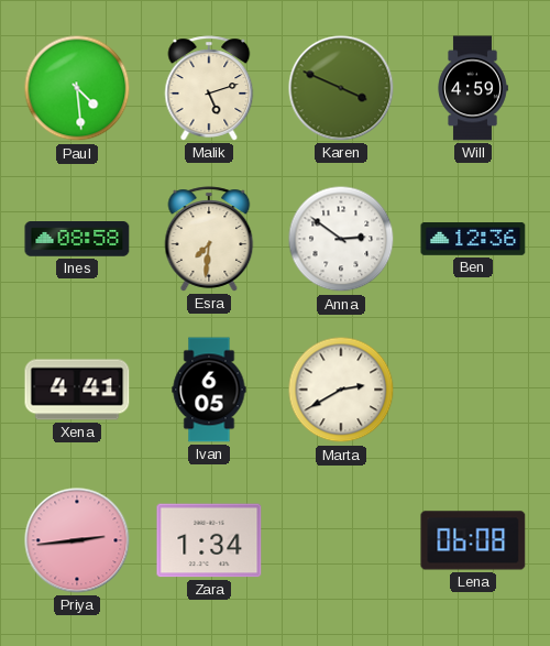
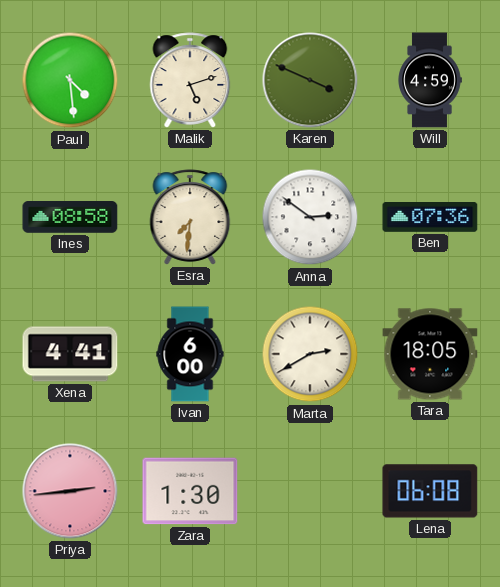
Ben: 12:36 -> 07:36
Ivan: 6:05 -> 6:00
Tara: none -> 18:05
Zara: 1:34 -> 1:30
